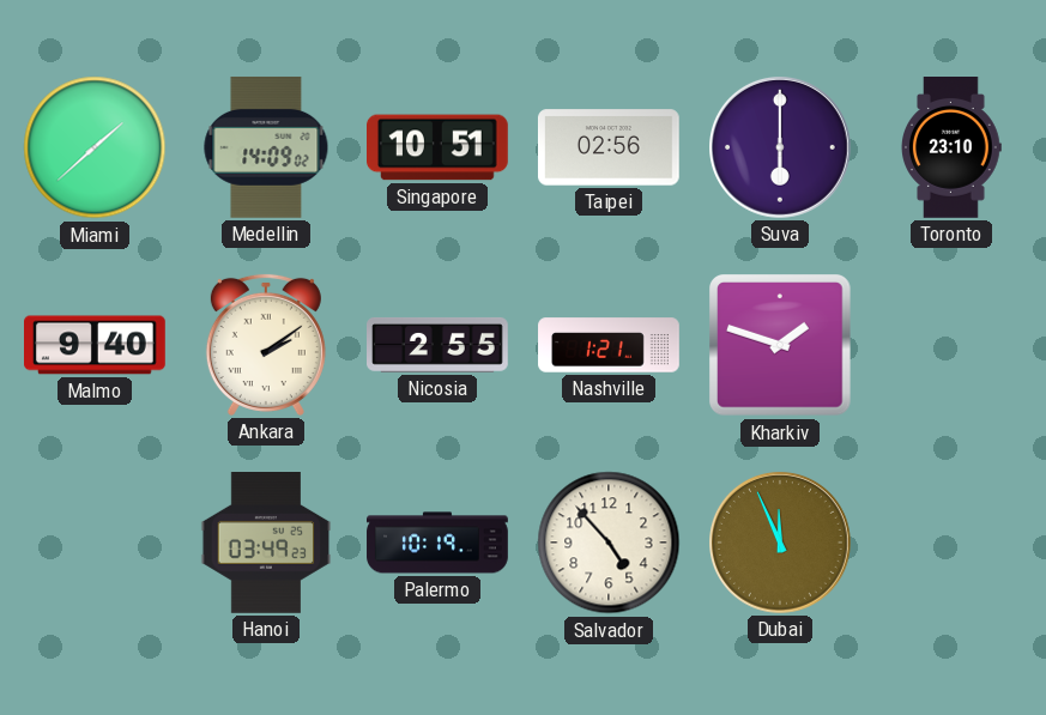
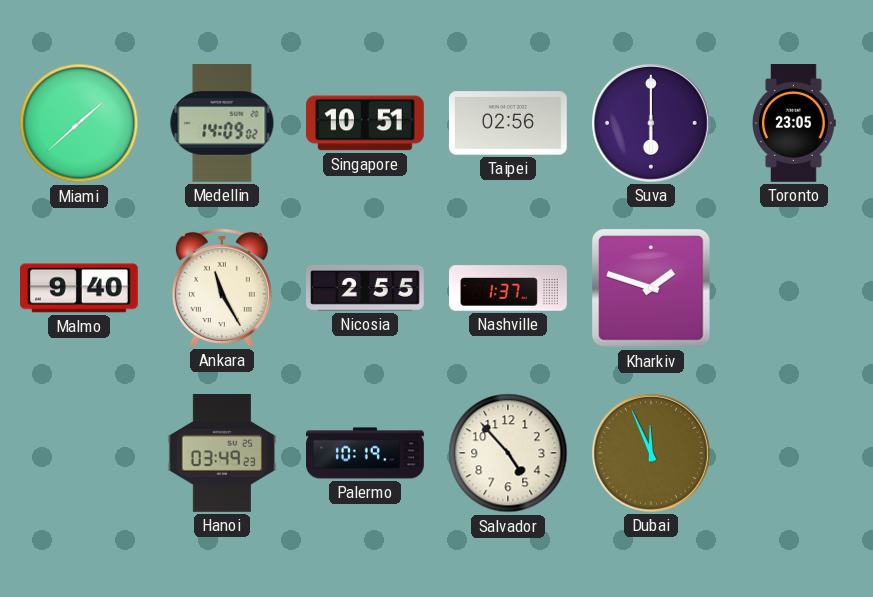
Toronto: 23:10 -> 23:05
Ankara: 2:09 -> 11:25
Nashville: 1:21 -> 1:37
